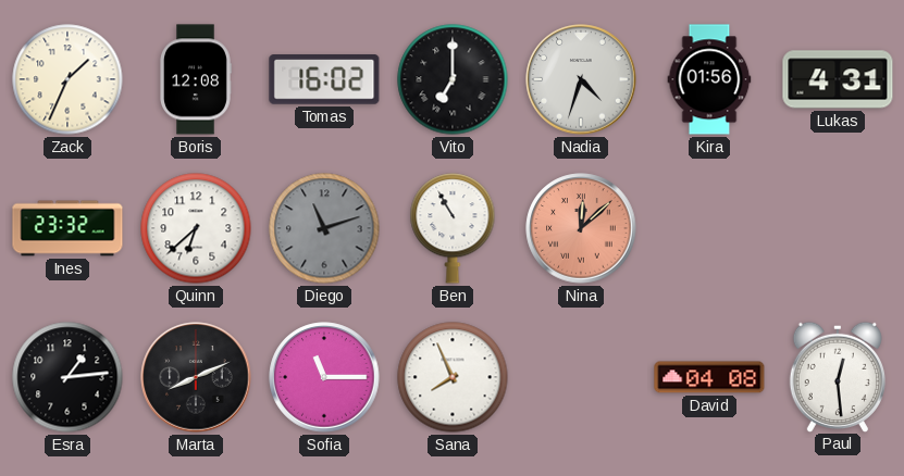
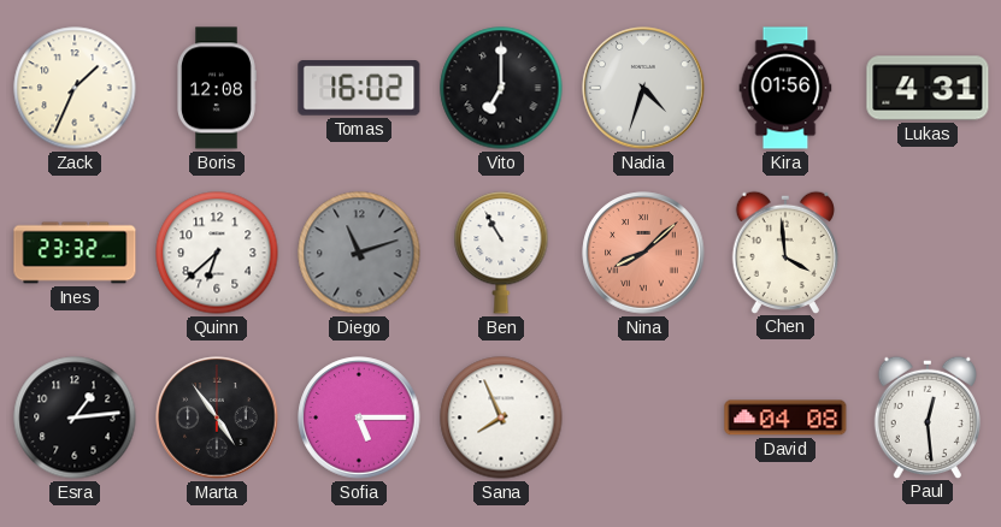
Nina: 12:08 -> 8:08
Chen: none -> 3:59
Marta: 8:11 -> 4:54
Sofia: 11:15 -> 5:15
